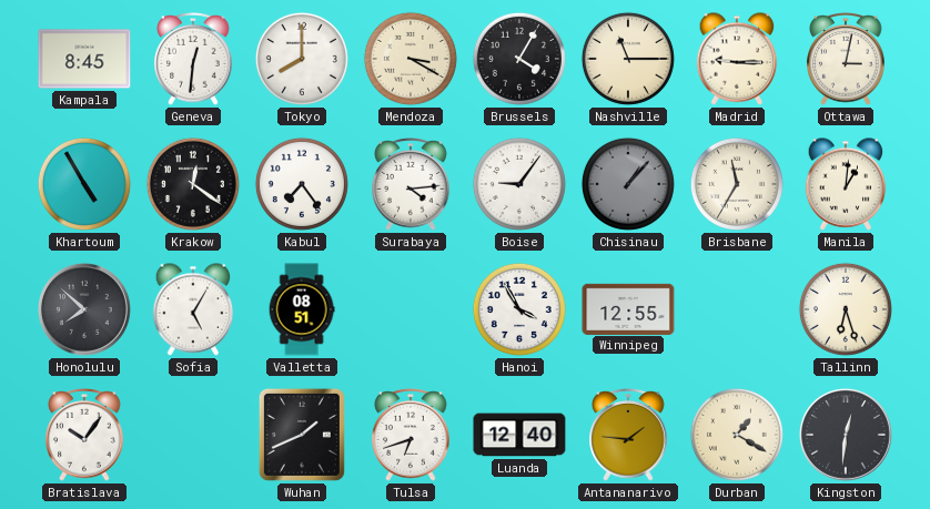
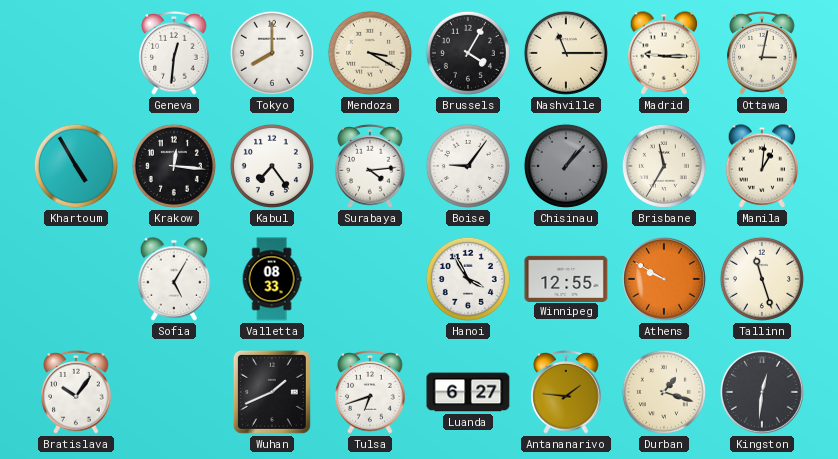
Kampala: 8:45 -> none
Krakow: 12:21 -> 12:16
Honolulu: 7:52 -> none
Valletta: 08:51 -> 08:33
Athens: none -> 9:50
Tallinn: 6:27 -> 11:27
Luanda: 12:40 -> 6:27
Durban: 1:20 -> 1:18
